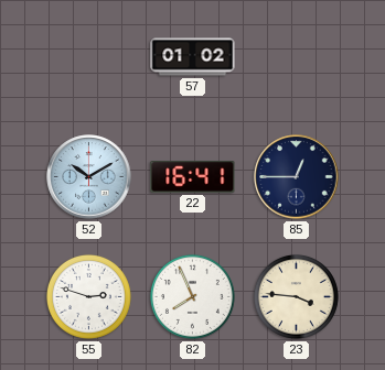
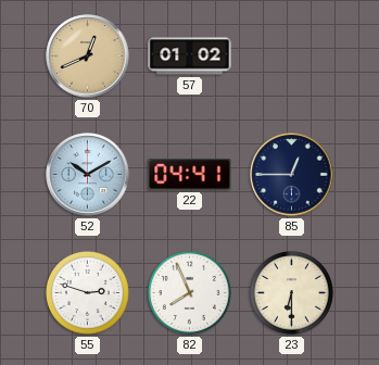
70: none -> 12:41
22: 16:41 -> 04:41
23: 3:46 -> 6:30
